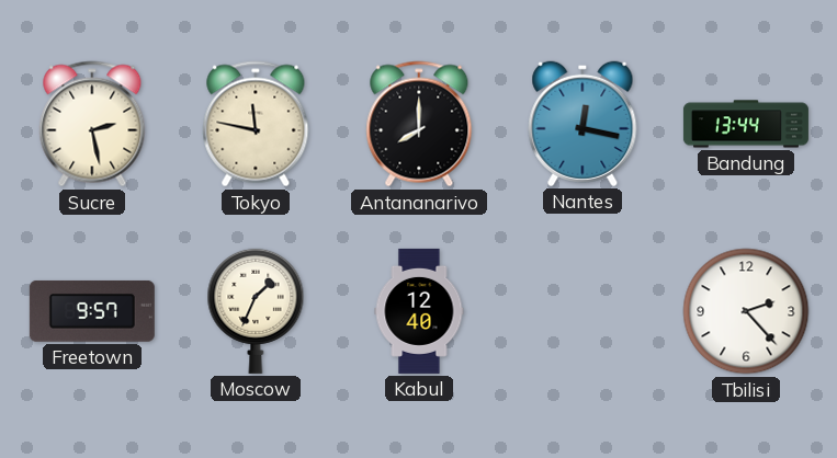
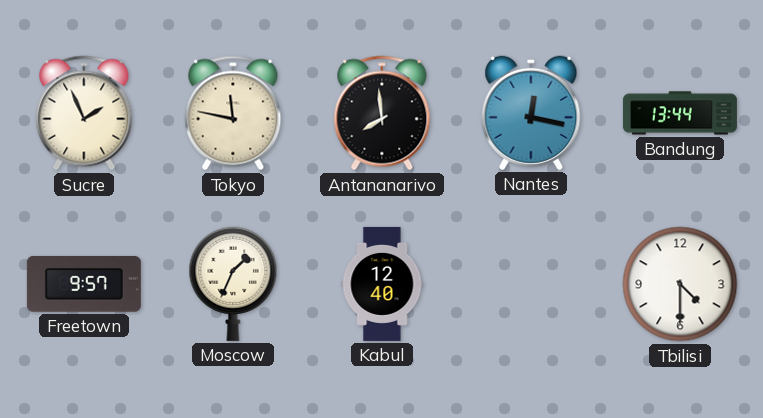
Sucre: 2:28 -> 1:56
Antananarivo: 8:00 -> 7:59
Tbilisi: 2:23 -> 4:30
